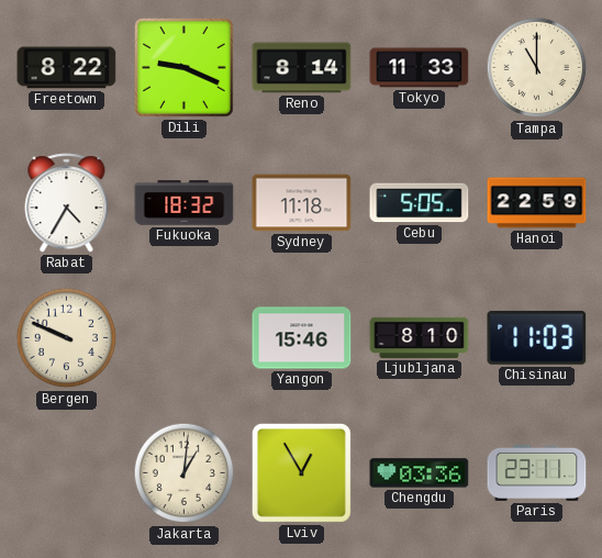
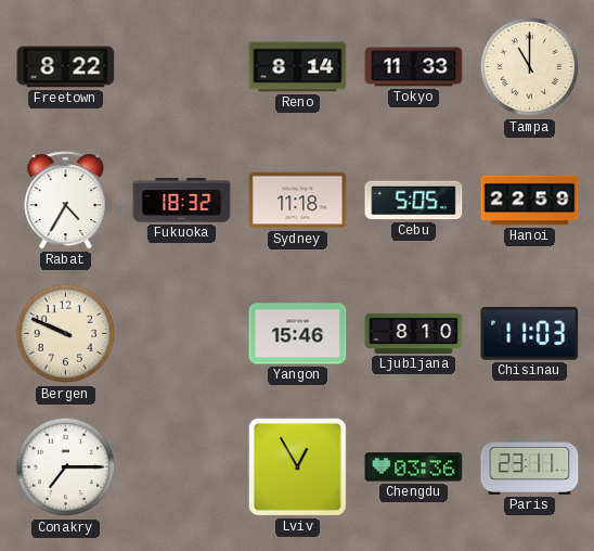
Dili: 9:19 -> none
Conakry: none -> 7:15
Jakarta: 1:01 -> none
